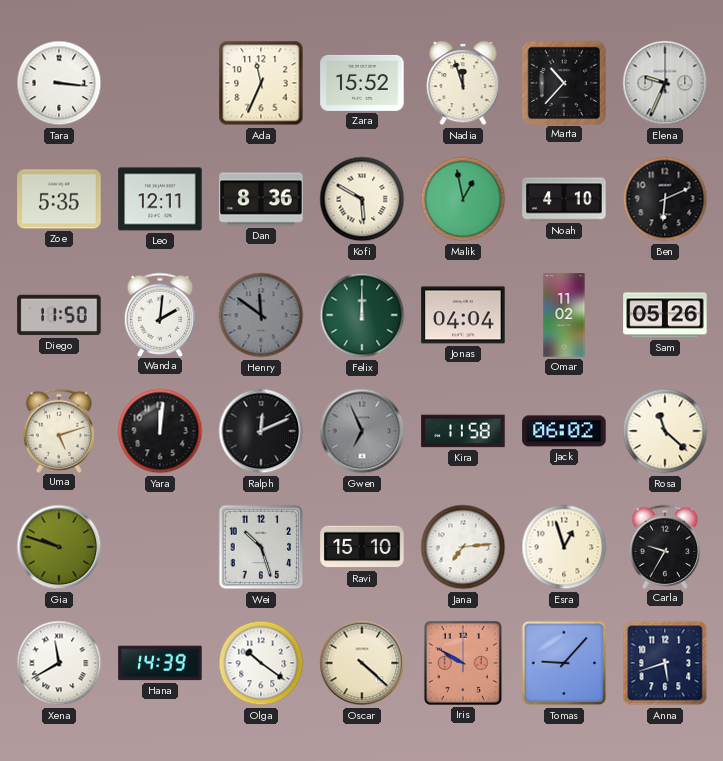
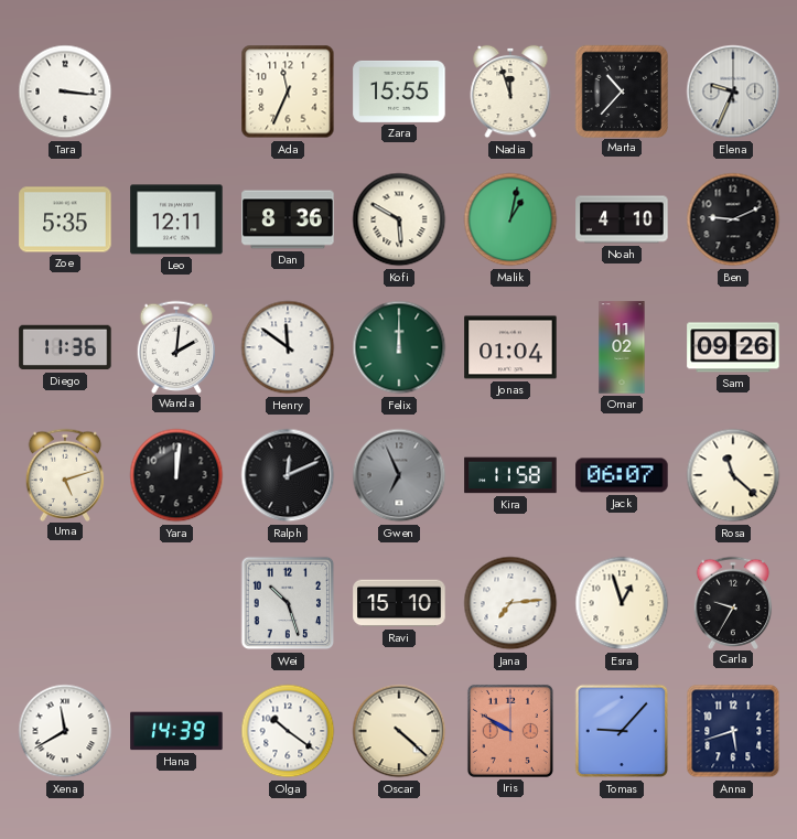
Zara: 15:52 -> 15:55
Malik: 12:58 -> 1:02
Ben: 6:11 -> 9:11
Diego: 11:50 -> 11:36
Henry dial: grey -> white
Jonas: 04:04 -> 01:04
Sam: 05:26 -> 09:26
Jack: 06:02 -> 06:07
Gia: 9:48 -> none
